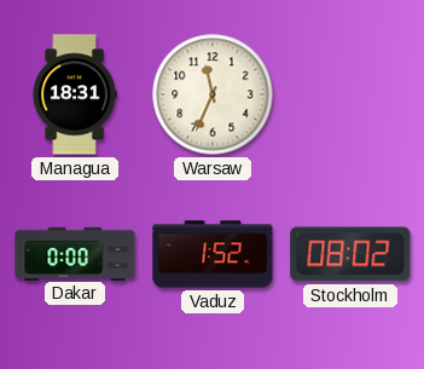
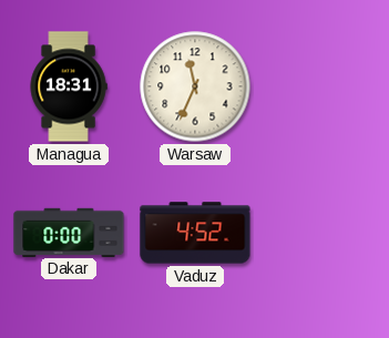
Vaduz: 1:52 -> 4:52
Stockholm: 08:02 -> none
